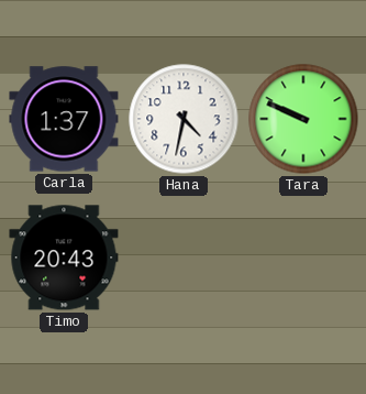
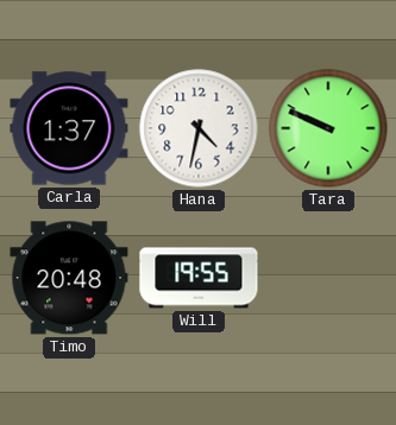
Timo: 20:43 -> 20:48
Will: none -> 19:55
